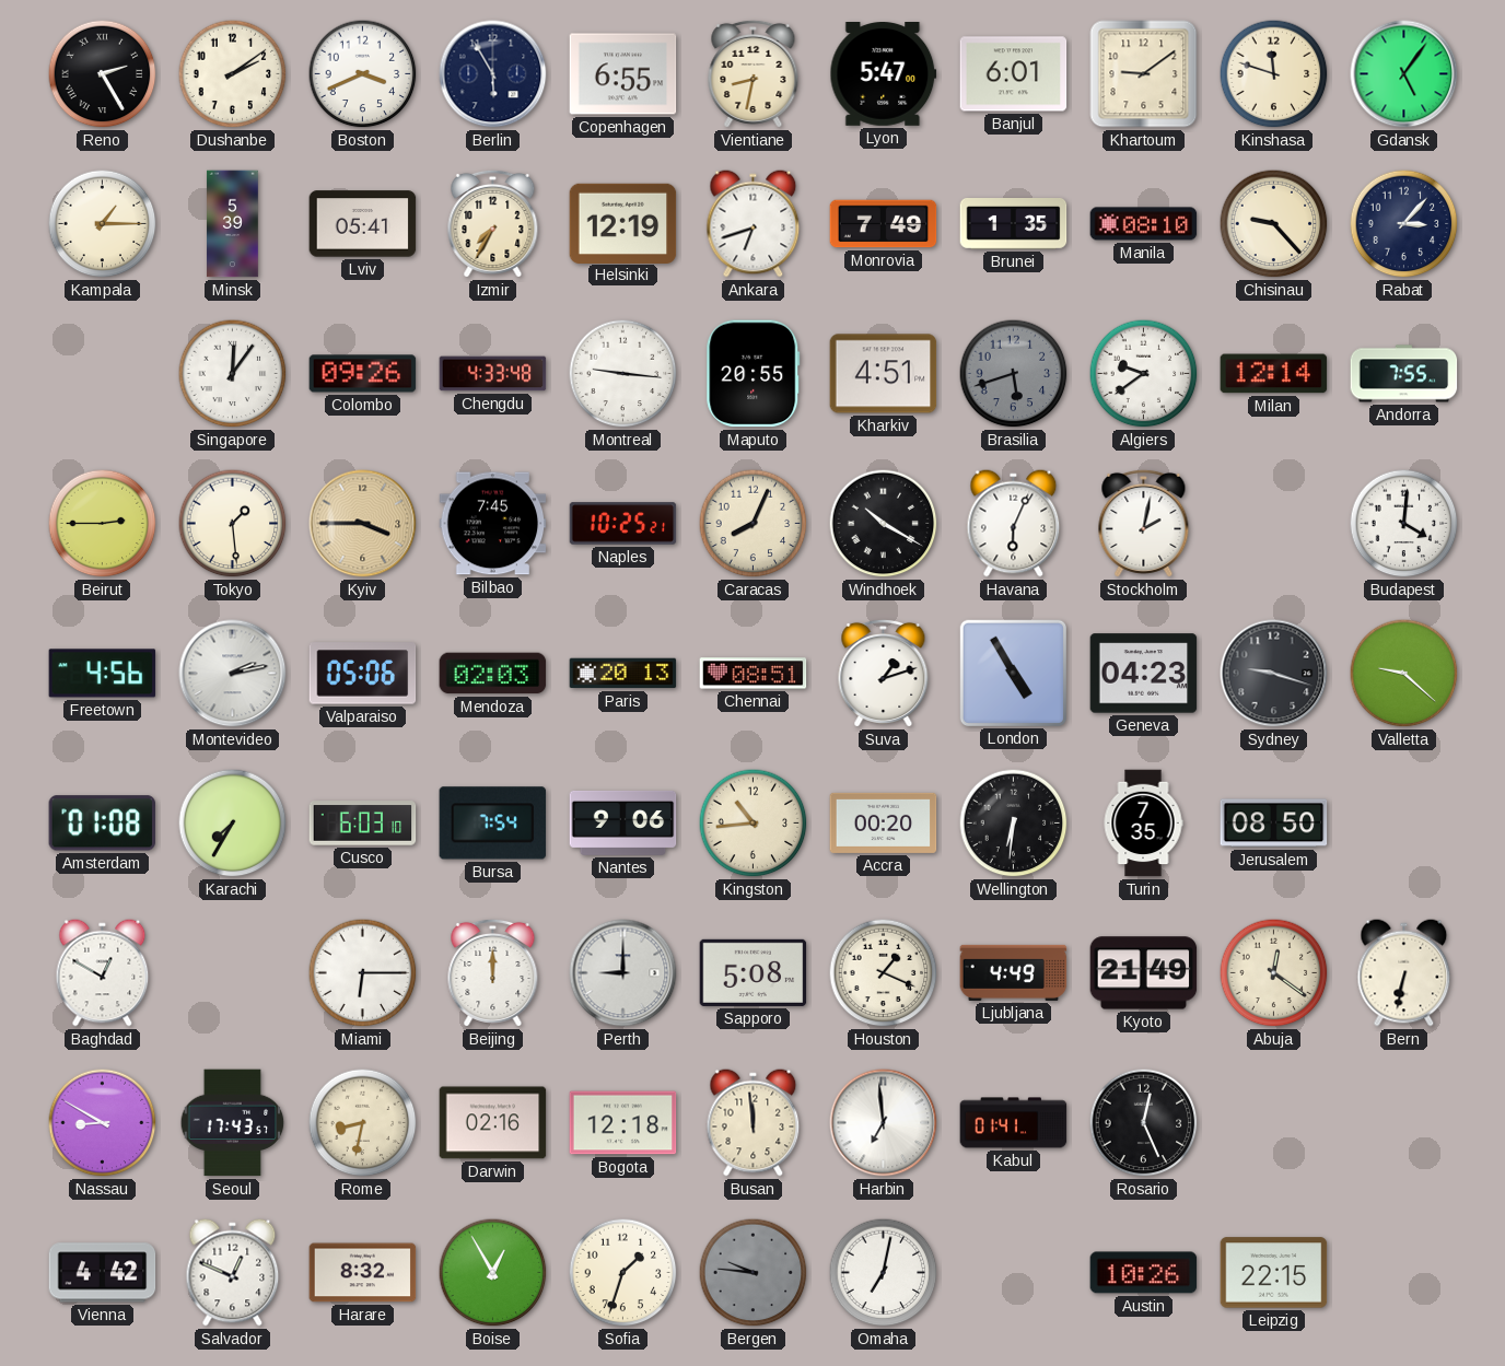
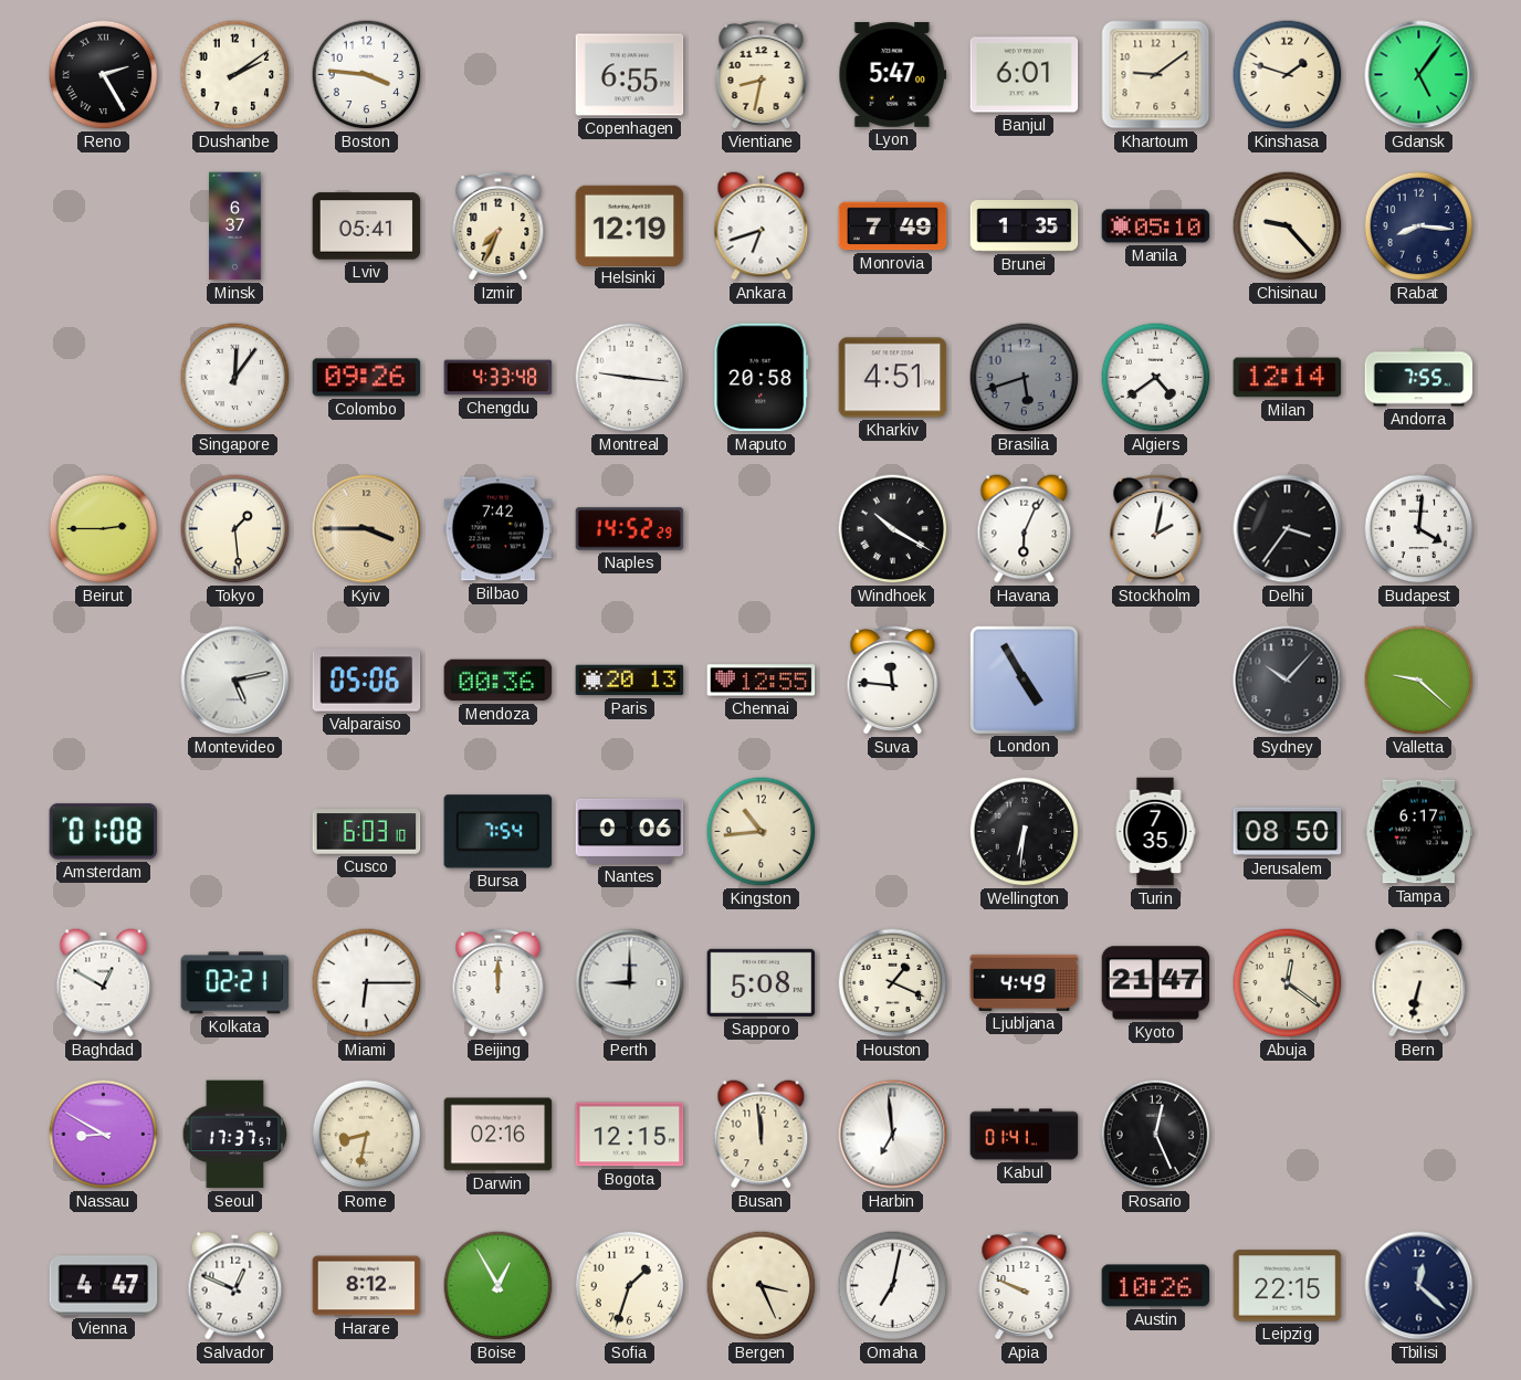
Boston: 3:41 -> 3:46
Berlin: 5:55 -> none
Kinshasa: 11:48 -> 1:48
Kampala: 1:15 -> none
Minsk: 5:39 -> 6:37
Izmir: 7:35 -> 7:34
Manila: 08:10 -> 05:10
Rabat: 3:07 -> 8:16
Maputo: 20:55 -> 20:58
Algiers: 9:39 -> 4:39
Bilbao: 7:45 -> 7:42
Naples: 10:25 -> 14:52
Caracas: 8:04 -> none
Delhi: none -> 3:36
Freetown: 4:56 -> none
Montevideo: 2:13 -> 5:13
Mendoza: 02:03 -> 00:36
Chennai: 08:51 -> 12:55
Suva: 1:12 -> 11:46
Geneva: 04:23 -> none
Sydney: 9:18 -> 10:07
Karachi: 7:35 -> none
Nantes: 9:06 -> 0:06
Accra: 00:20 -> none
Tampa: none -> 6:17
Kolkata: none -> 02:21
Kyoto: 21:49 -> 21:47
Seoul: 17:43 -> 17:37
Bogota: 12:18 -> 12:15
Vienna: 4:42 -> 4:47
Harare: 8:32 -> 8:12
Bergen: 9:46 -> 3:26
Bergen dial: grey -> cream
Apia: none -> 9:49
Tbilisi: none -> 12:22
